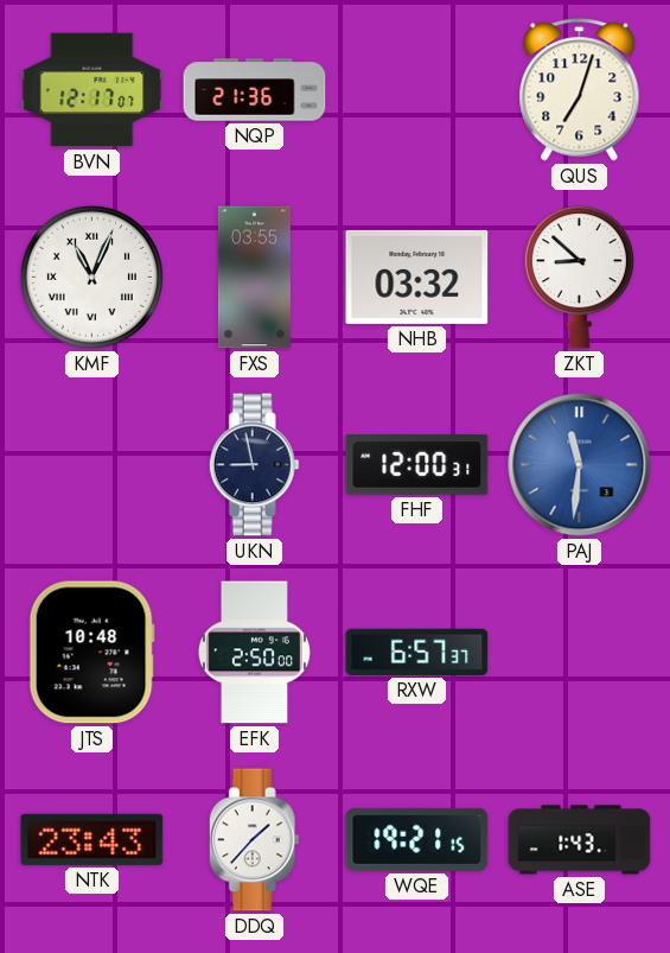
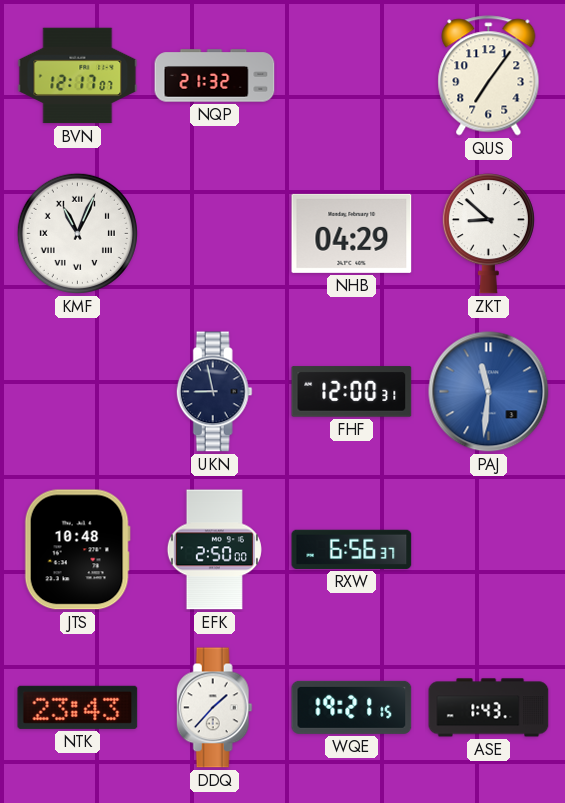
NQP: 21:36 -> 21:32
QUS: 7:03 -> 7:06
FXS: 03:55 -> none
NHB: 03:32 -> 04:29
RXW: 6:57 -> 6:56
